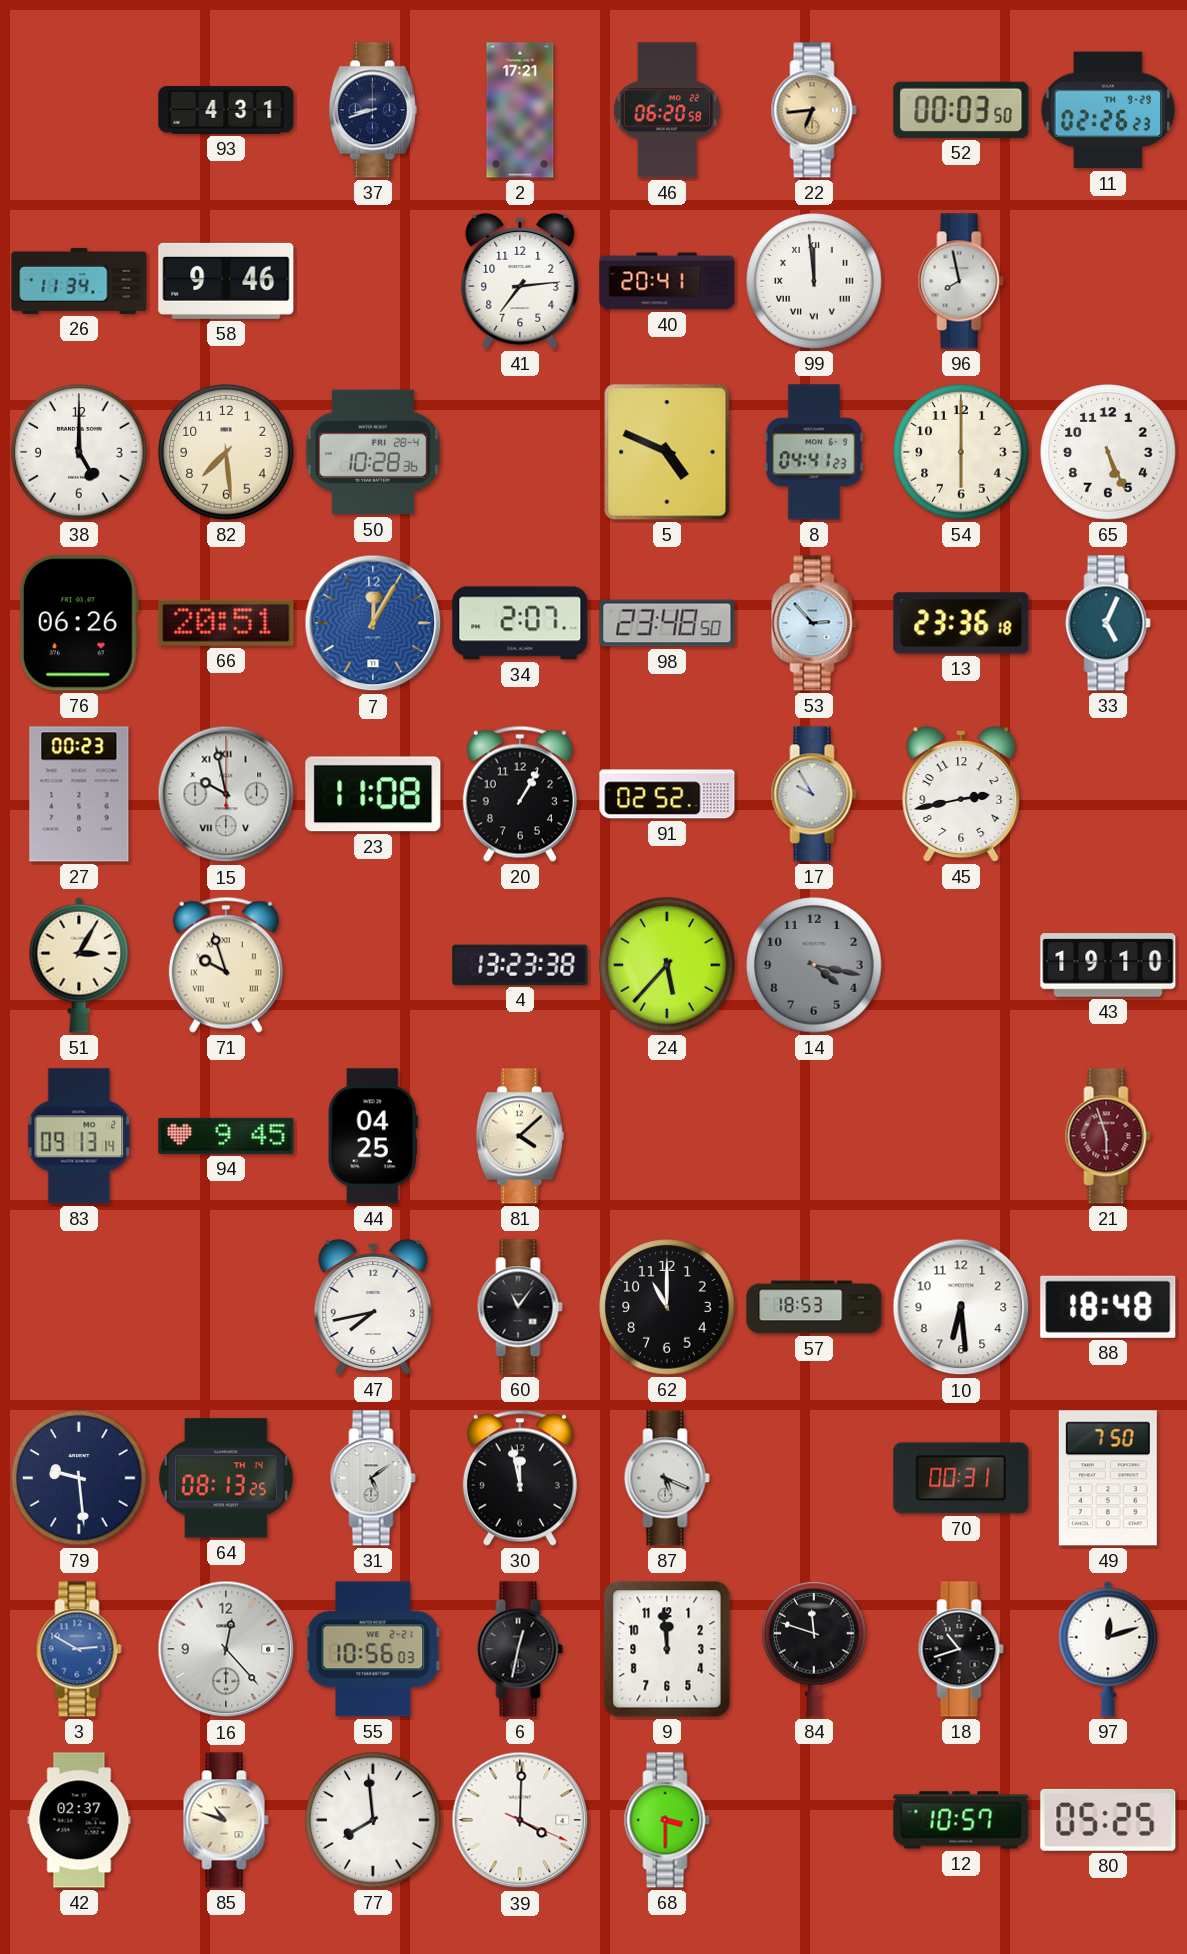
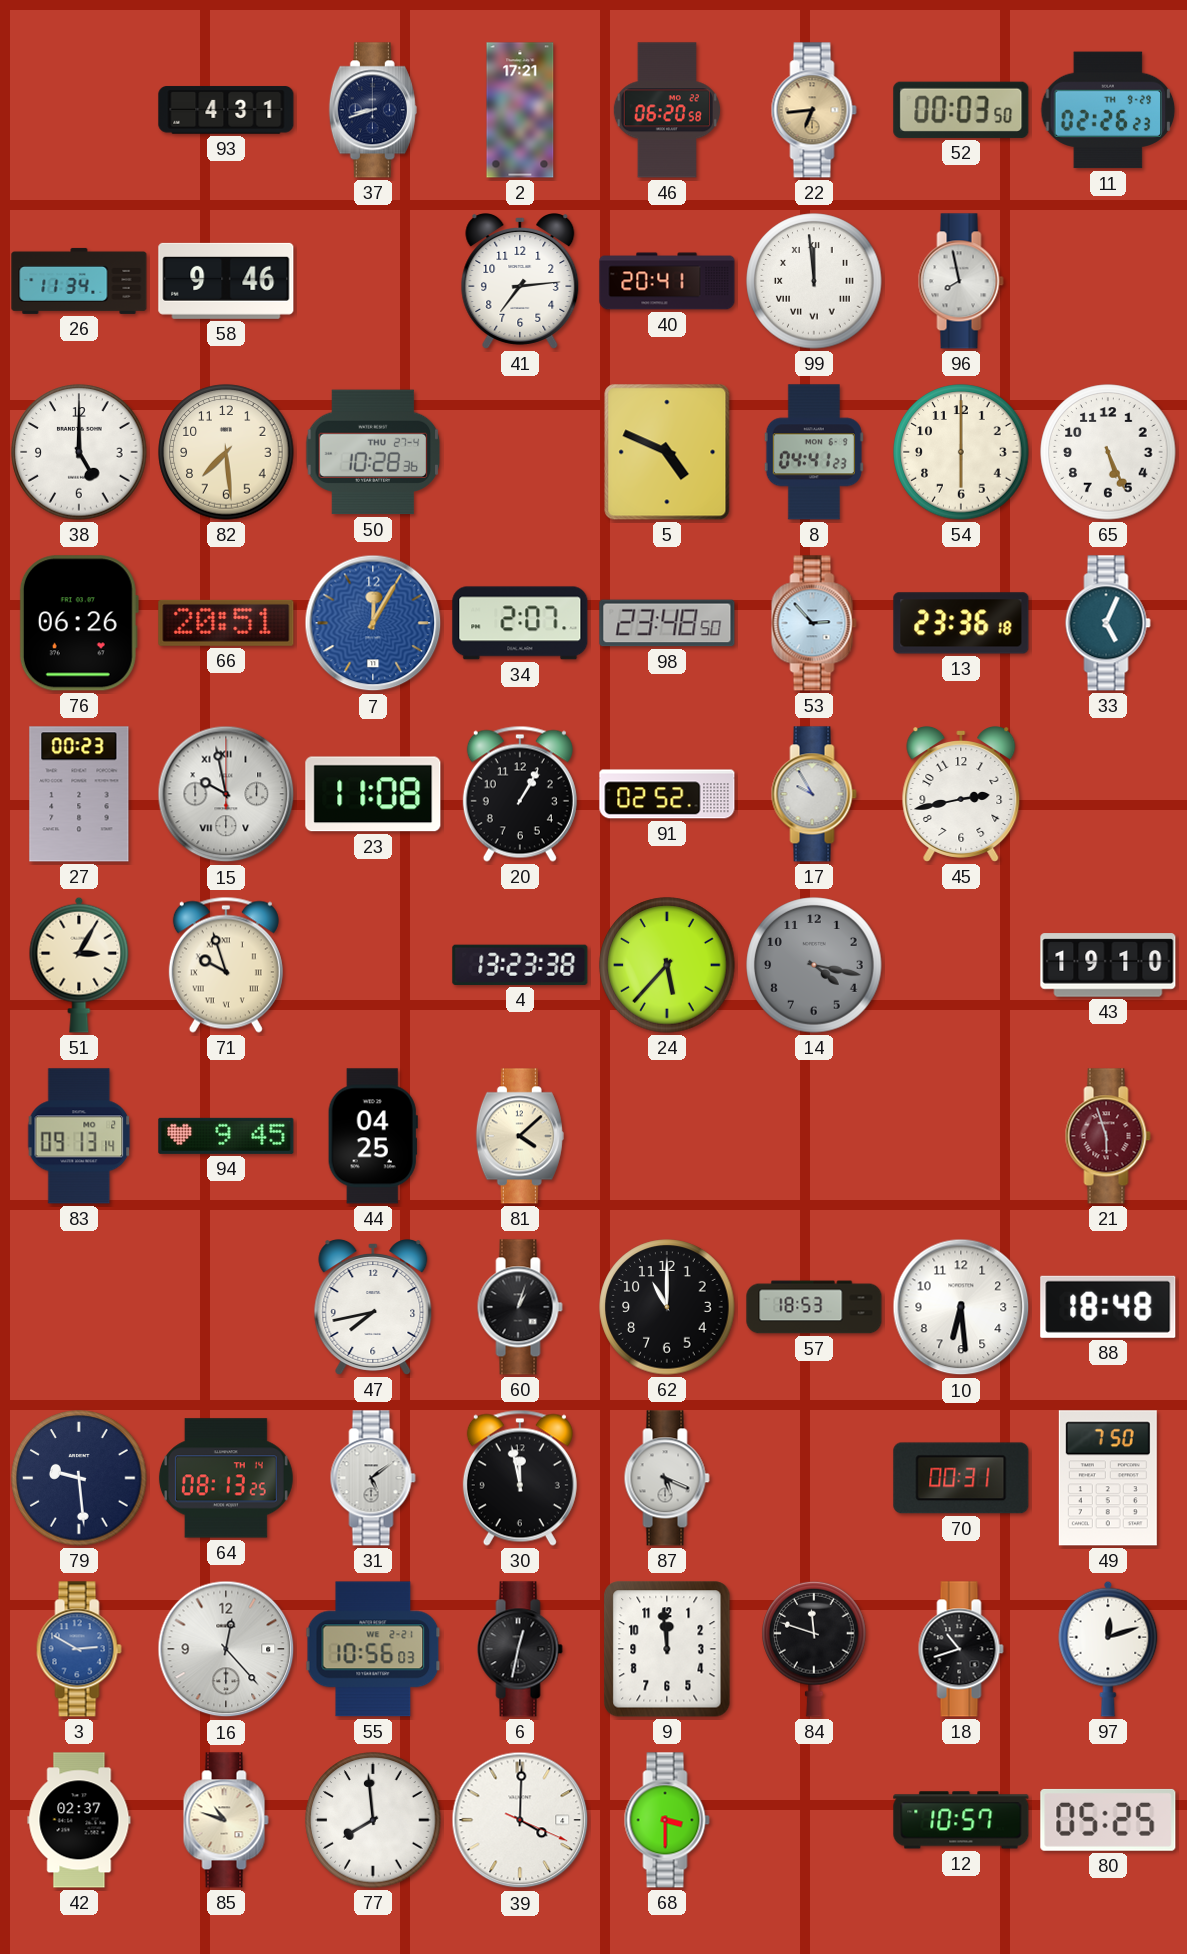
50 date: FRI 28-4 -> THU 27-4
60: 11:06 -> 1:03
